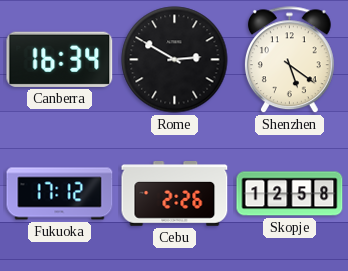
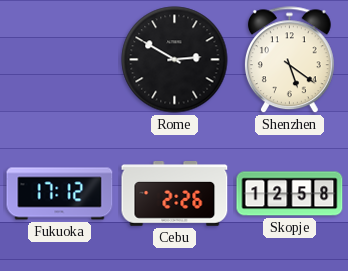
Canberra: 16:34 -> none
